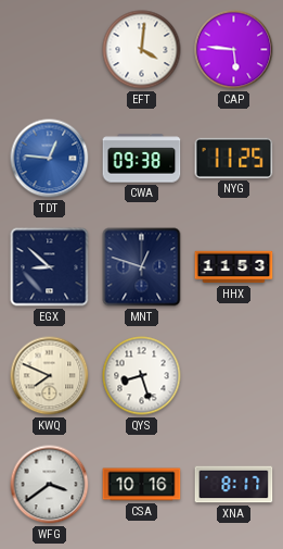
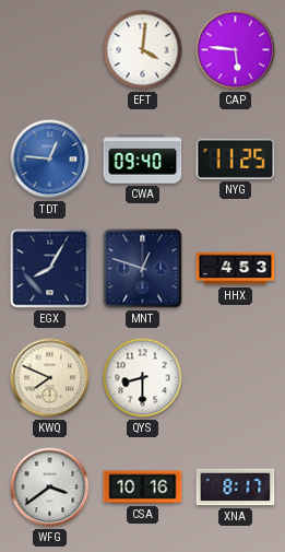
CWA: 09:38 -> 09:40
EGX: 8:52 -> 8:05
HHX: 11:53 -> 4:53
QYS: 8:27 -> 8:30
